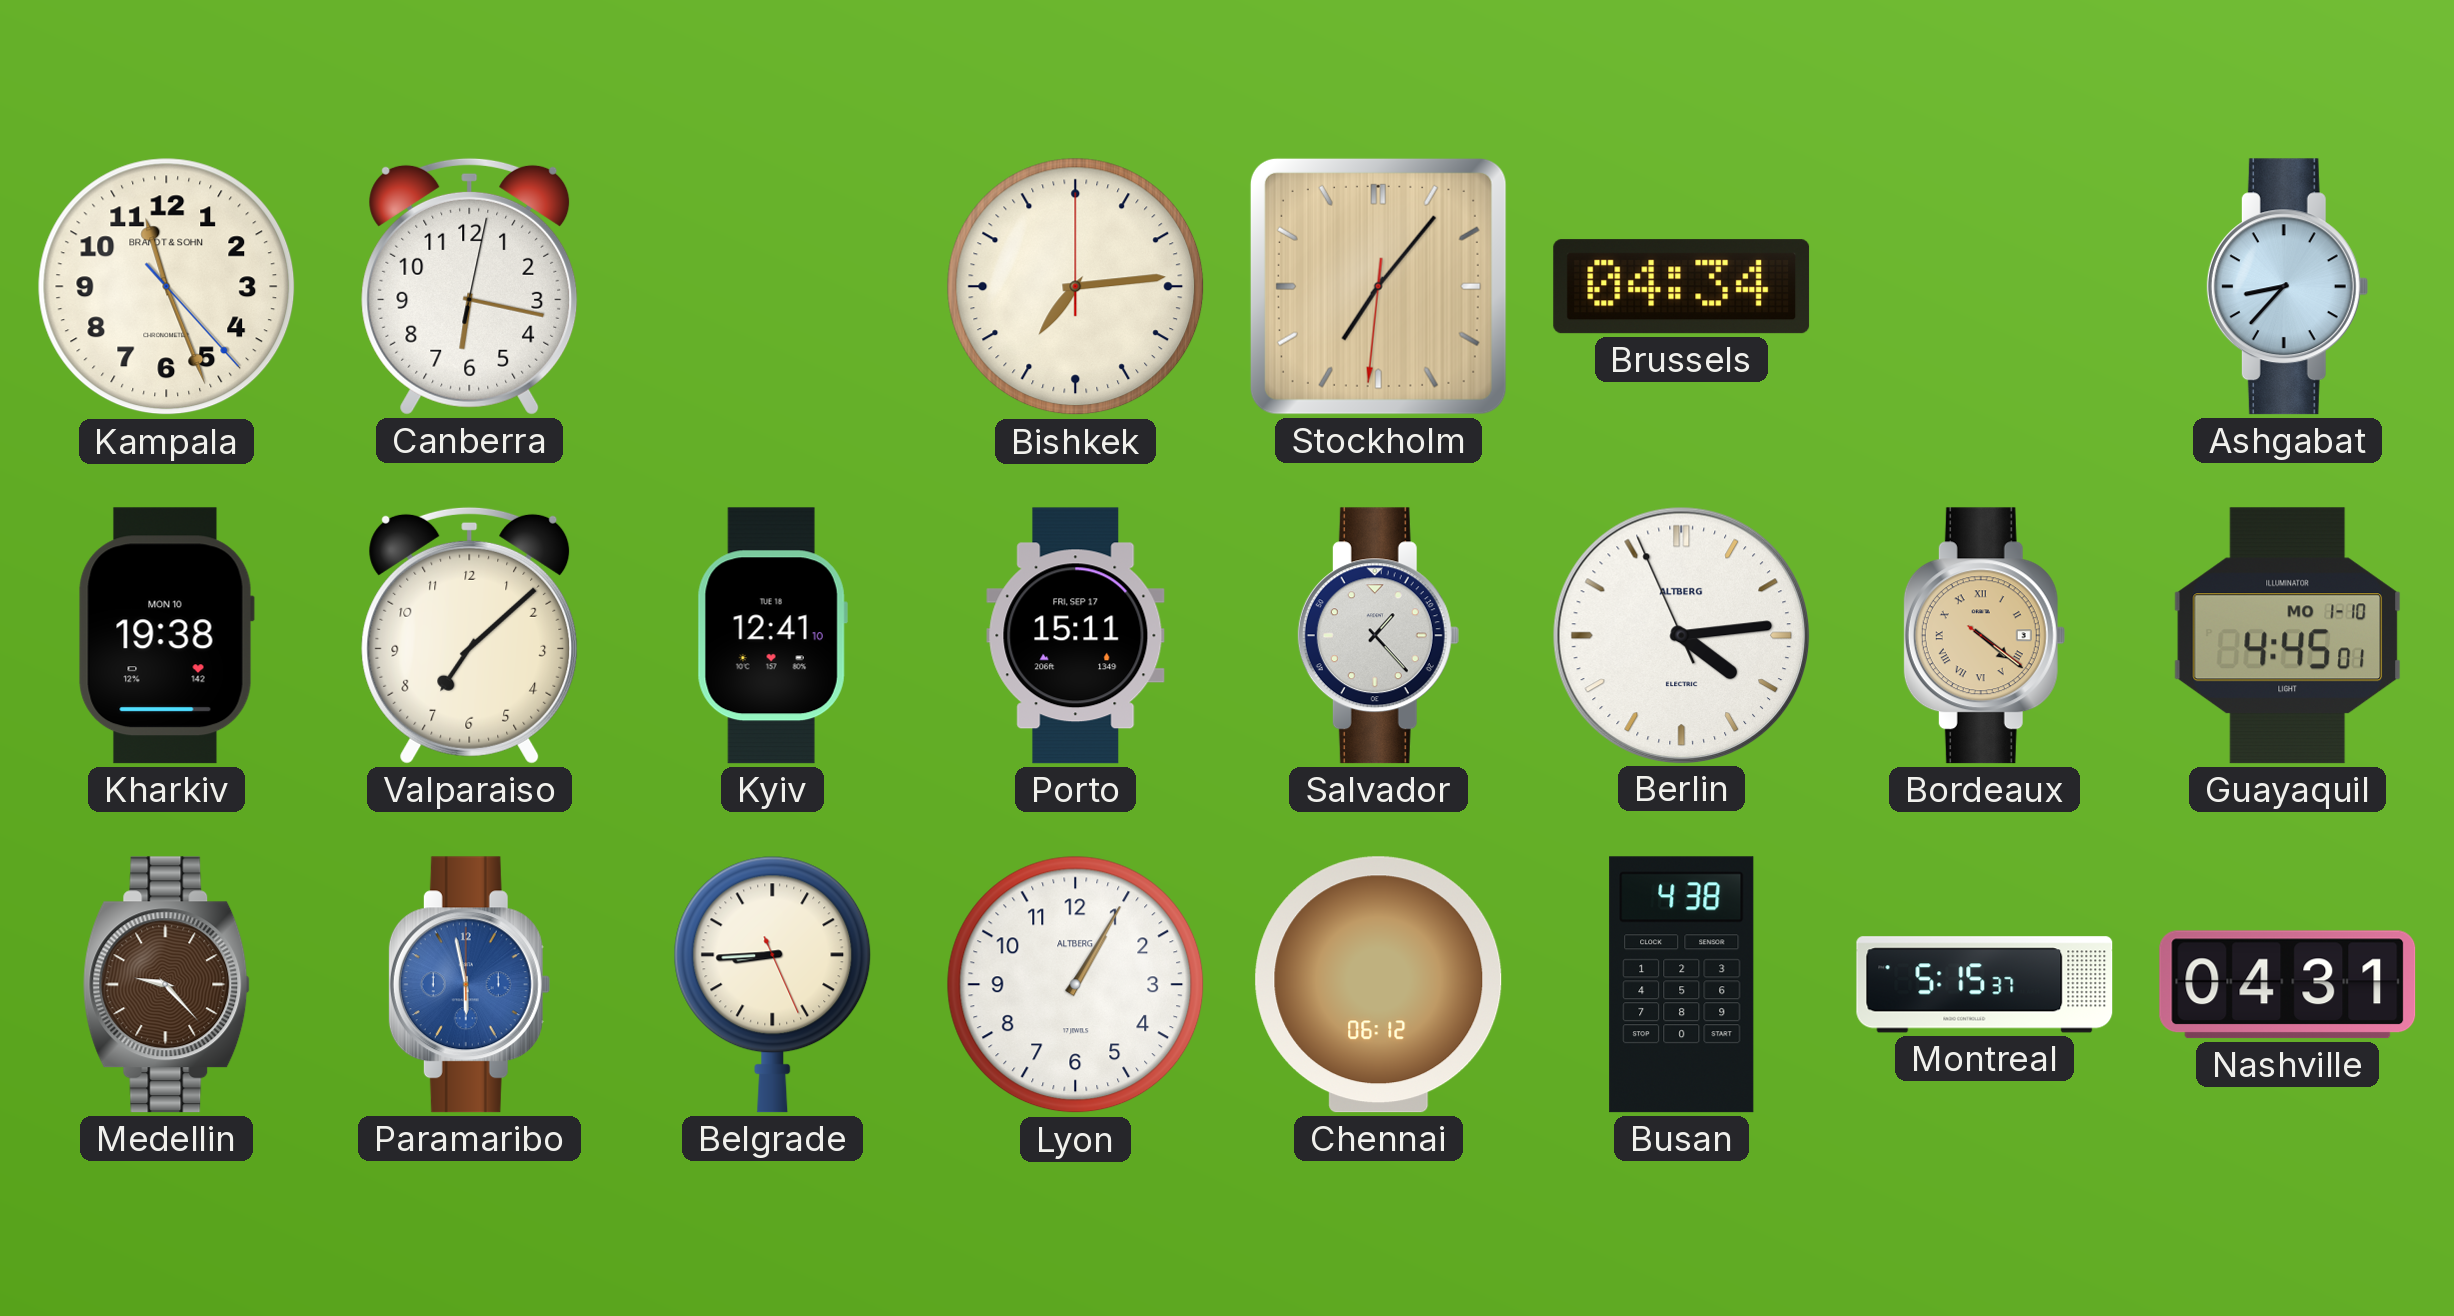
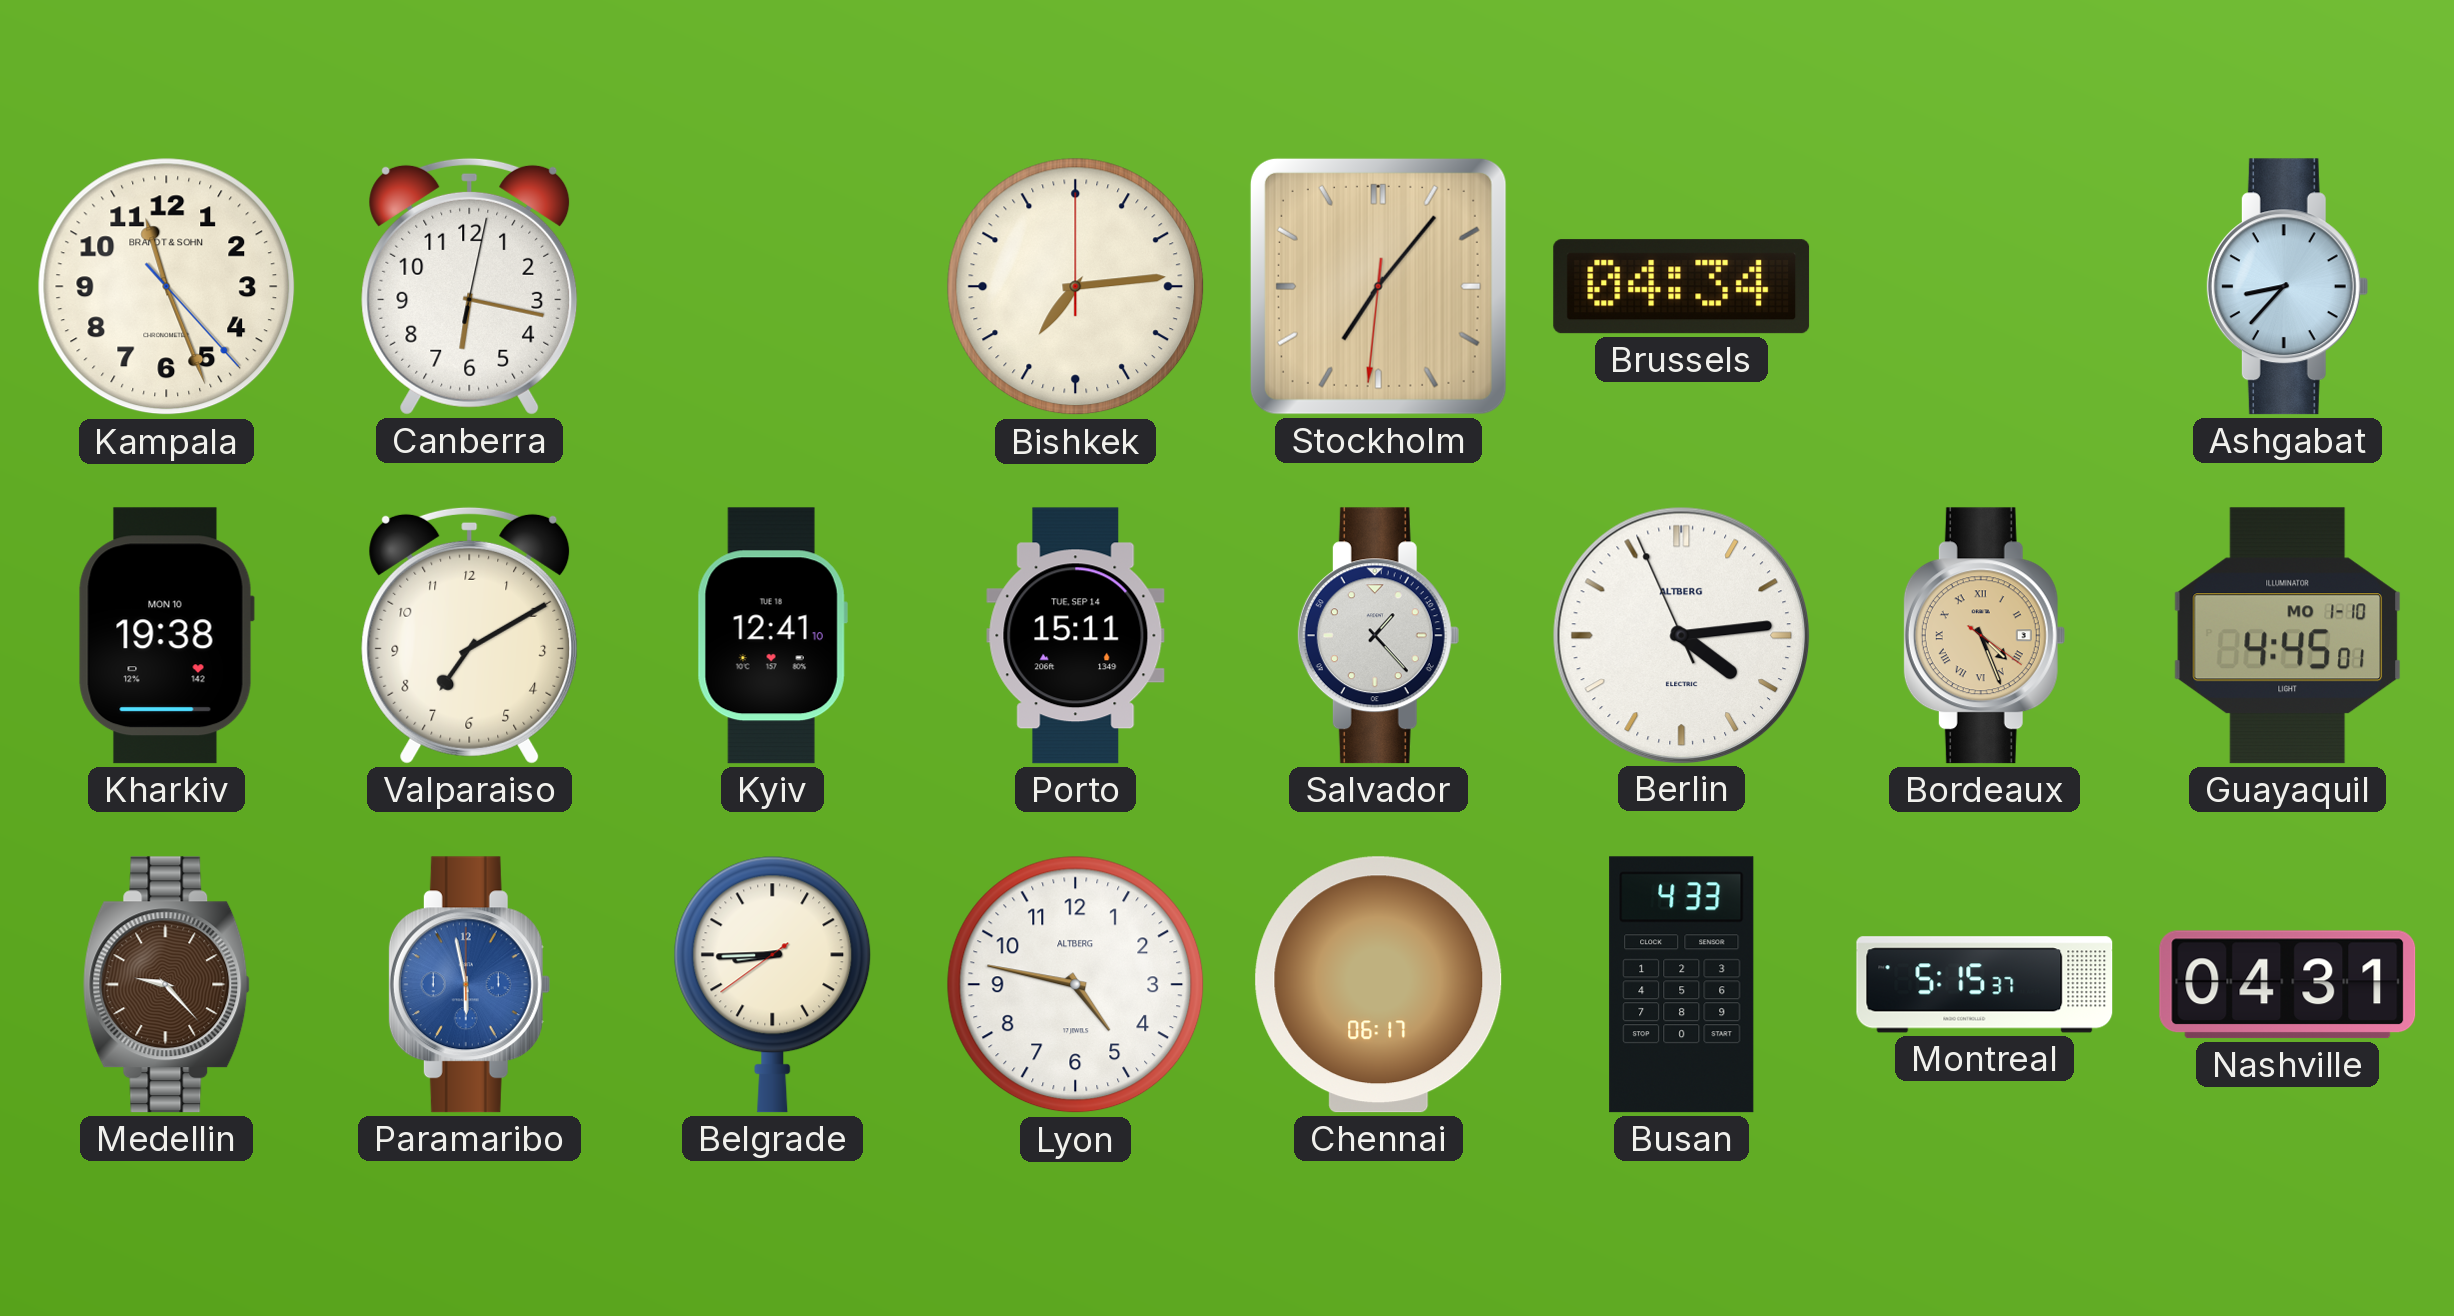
Valparaiso: 7:08 -> 7:10
Porto date: FRI, SEP 17 -> TUE, SEP 14
Bordeaux: 4:21 -> 4:26
Belgrade: 8:44:26 -> 8:44:39
Lyon: 1:05 -> 4:47
Chennai: 06:12 -> 06:17
Busan: 4:38 -> 4:33
